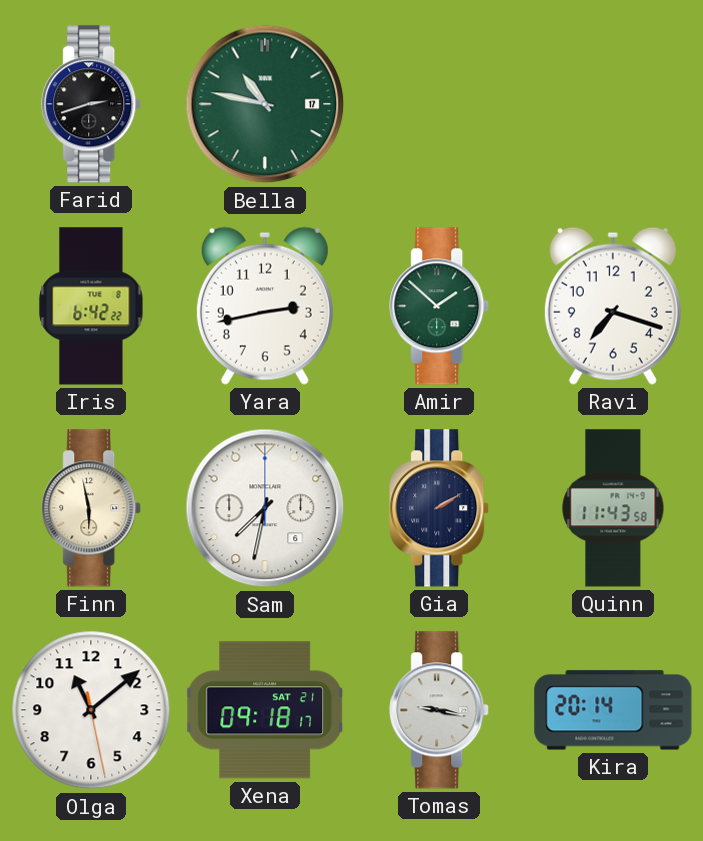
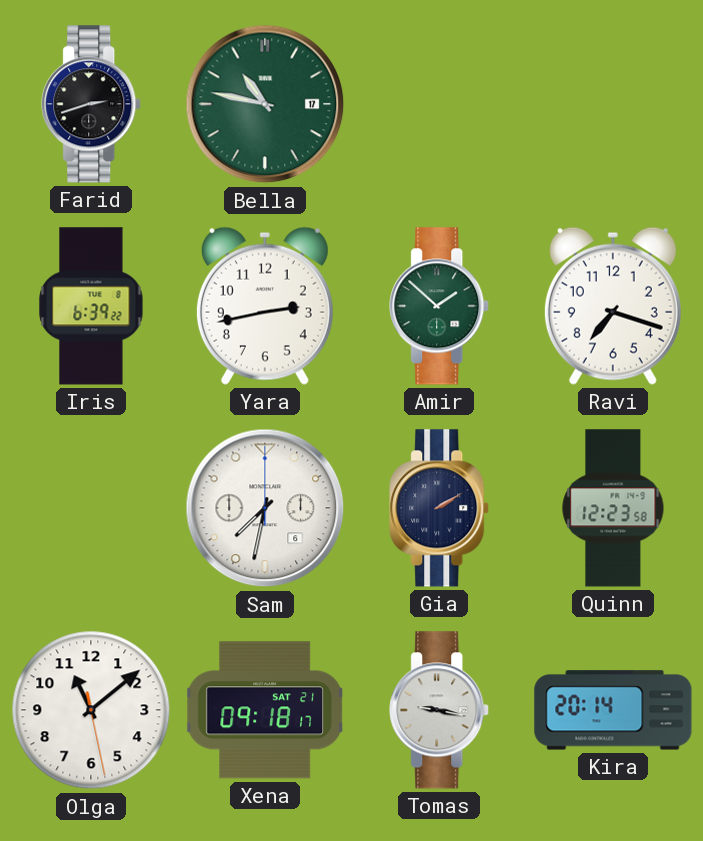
Iris: 6:42 -> 6:39
Finn: 5:58 -> none
Quinn: 11:43 -> 12:23
